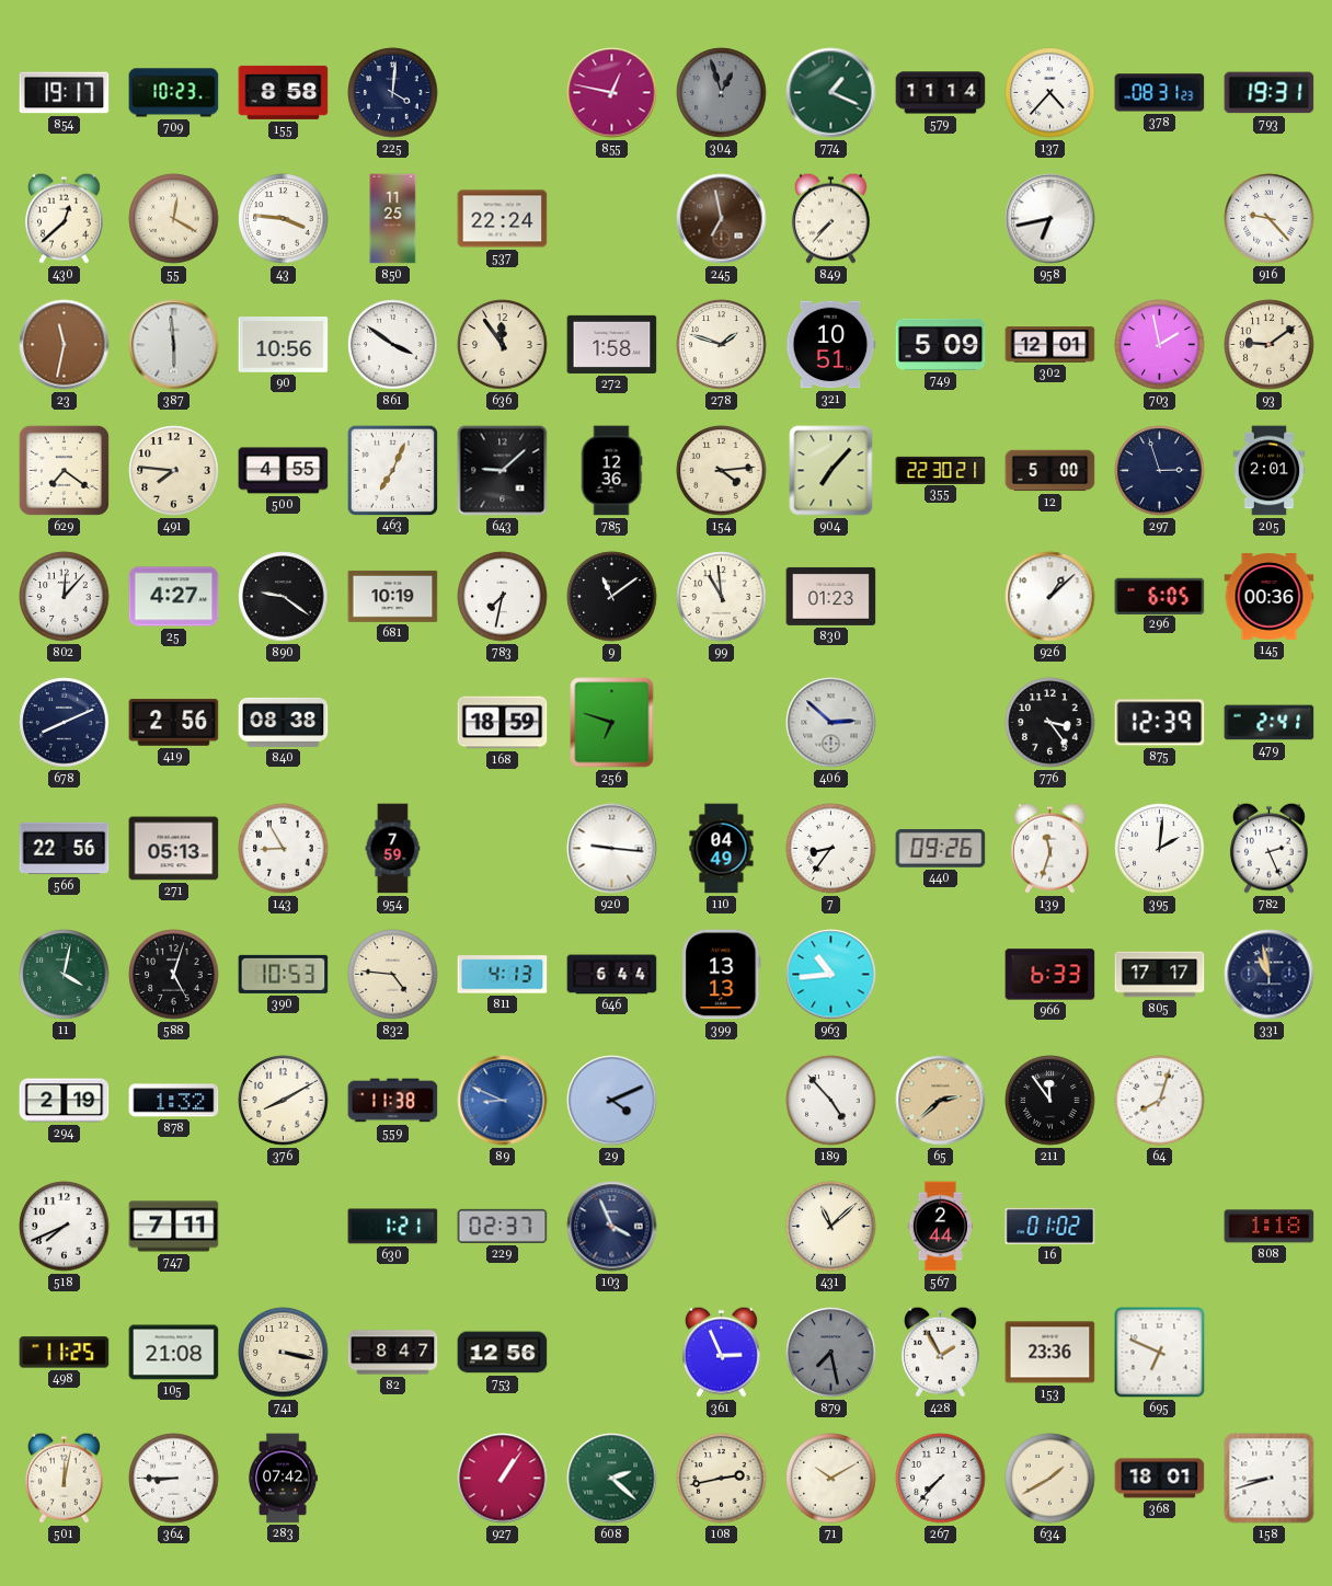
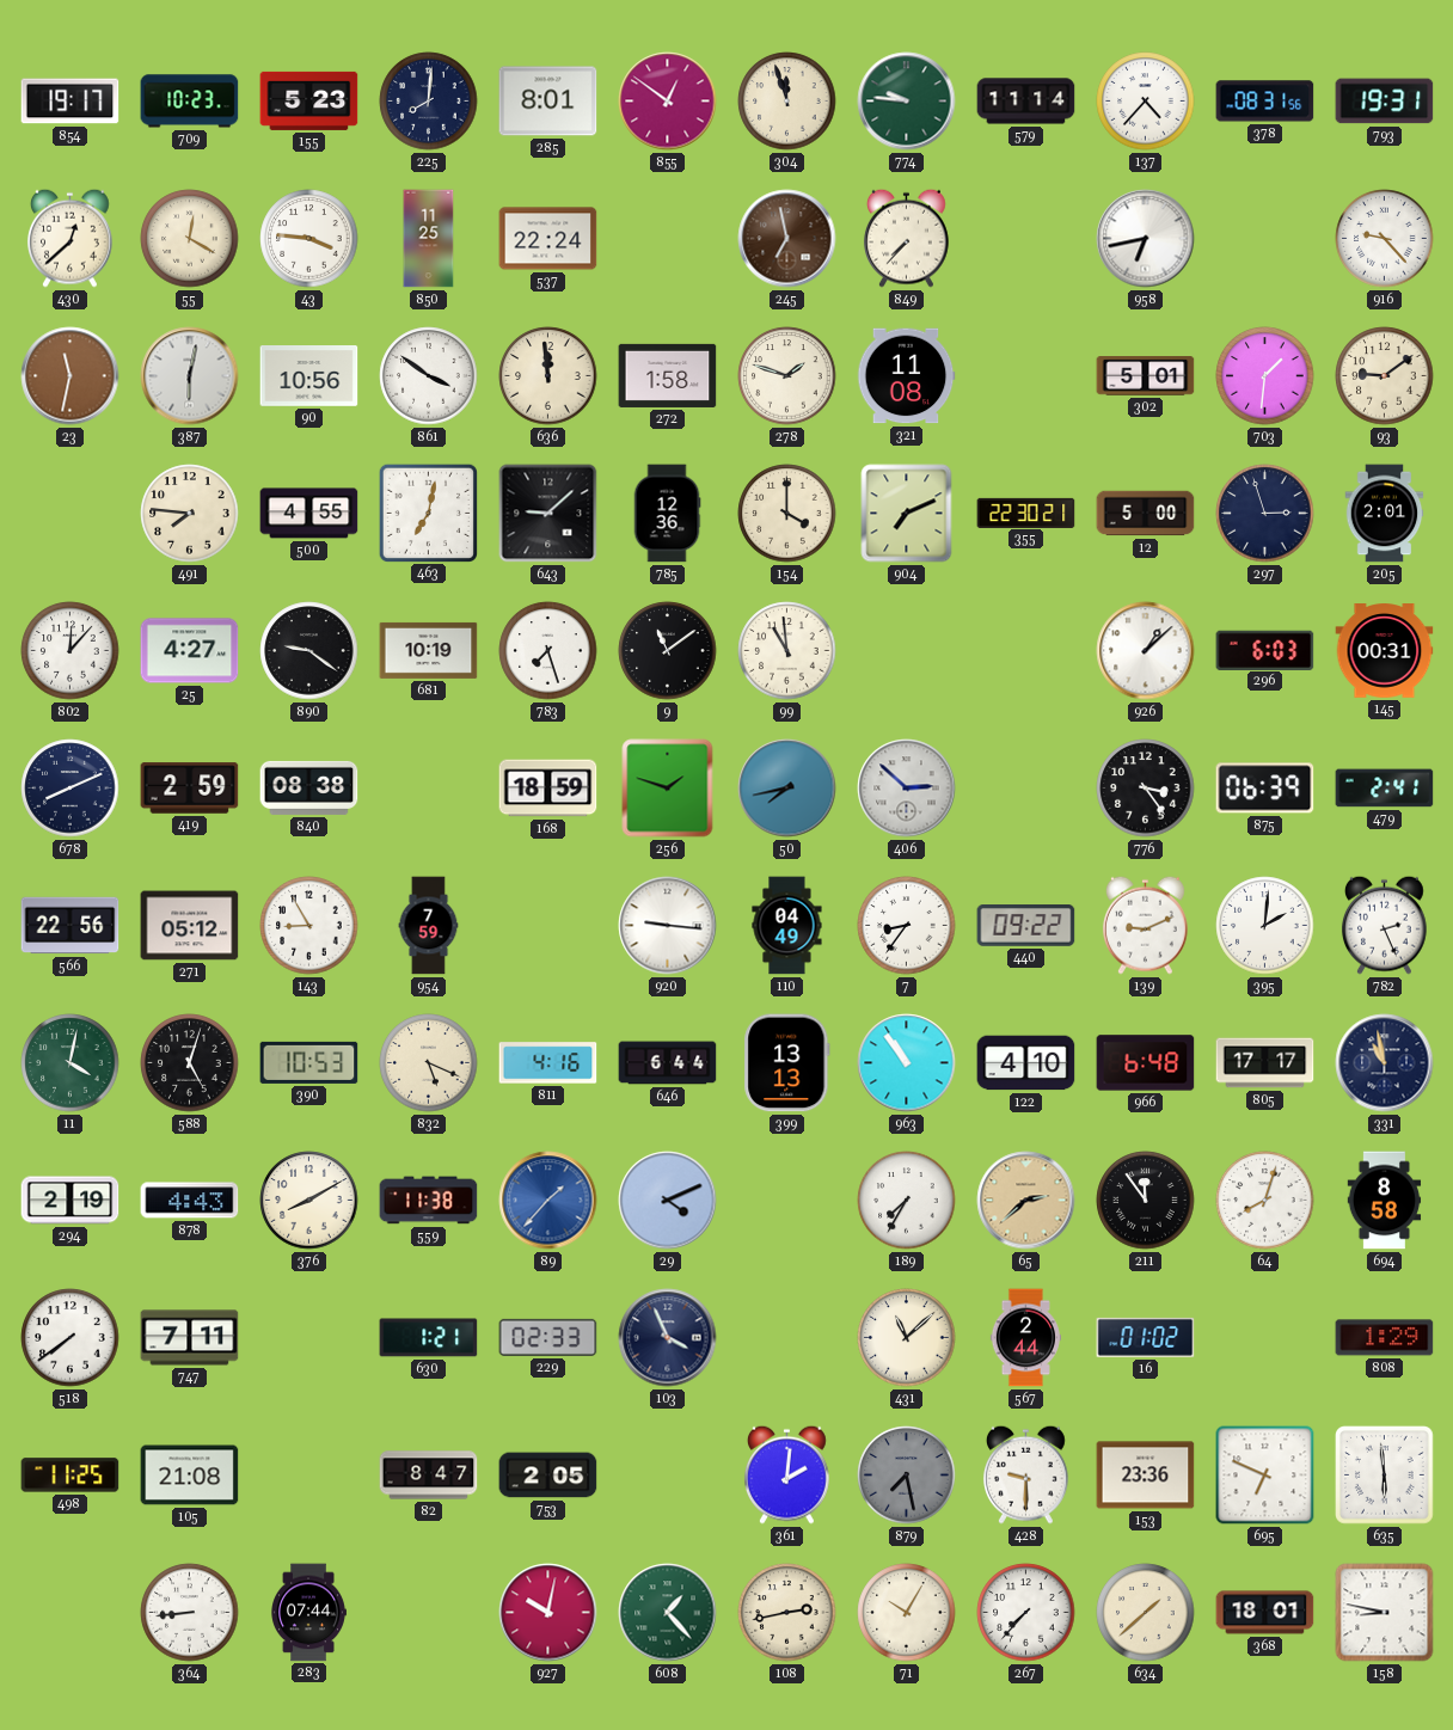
155: 8:58 -> 5:23
225: 4:01 -> 8:01
285: none -> 8:01
855: 12:47 -> 12:51
304: 12:57 -> 11:57
304 dial: grey -> cream
774: 1:19 -> 9:46
378: 08:31:23 -> 08:31:56
387: 5:59 -> 6:02
636: 11:54 -> 11:59
321: 10:51 -> 11:08
749: 5:09 -> none
302: 12:01 -> 5:01
703: 1:58 -> 1:31
629: 7:21 -> none
463: 7:04 -> 7:02
154: 4:14 -> 4:00
904: 7:07 -> 7:11
783: 7:32 -> 7:27
830: 01:23 -> none
296: 6:05 -> 6:03
145: 00:36 -> 00:31
419: 2:56 -> 2:59
256: 6:48 -> 1:48
50: none -> 7:43
875: 12:39 -> 06:39
271: 05:13 -> 05:12
440: 09:26 -> 09:22
139: 11:33 -> 9:11
832: 4:46 -> 5:19
811: 4:13 -> 4:16
963: 10:44 -> 10:54
122: none -> 4:10
966: 6:33 -> 6:48
878: 1:32 -> 4:43
89: 8:49 -> 1:37
189: 4:53 -> 7:35
694: none -> 8:58
518: 7:41 -> 7:39
229: 02:37 -> 02:33
808: 1:18 -> 1:29
741: 3:17 -> none
753: 12:56 -> 2:05
361: 2:56 -> 2:01
428: 1:55 -> 9:30
635: none -> 5:59
501: 12:02 -> none
364: 8:45 -> 8:44
283: 07:42 -> 07:44
927: 1:06 -> 10:02
608: 2:22 -> 1:23
71: 10:10 -> 10:05
634: 1:40 -> 1:38
158: 8:42 -> 8:47
